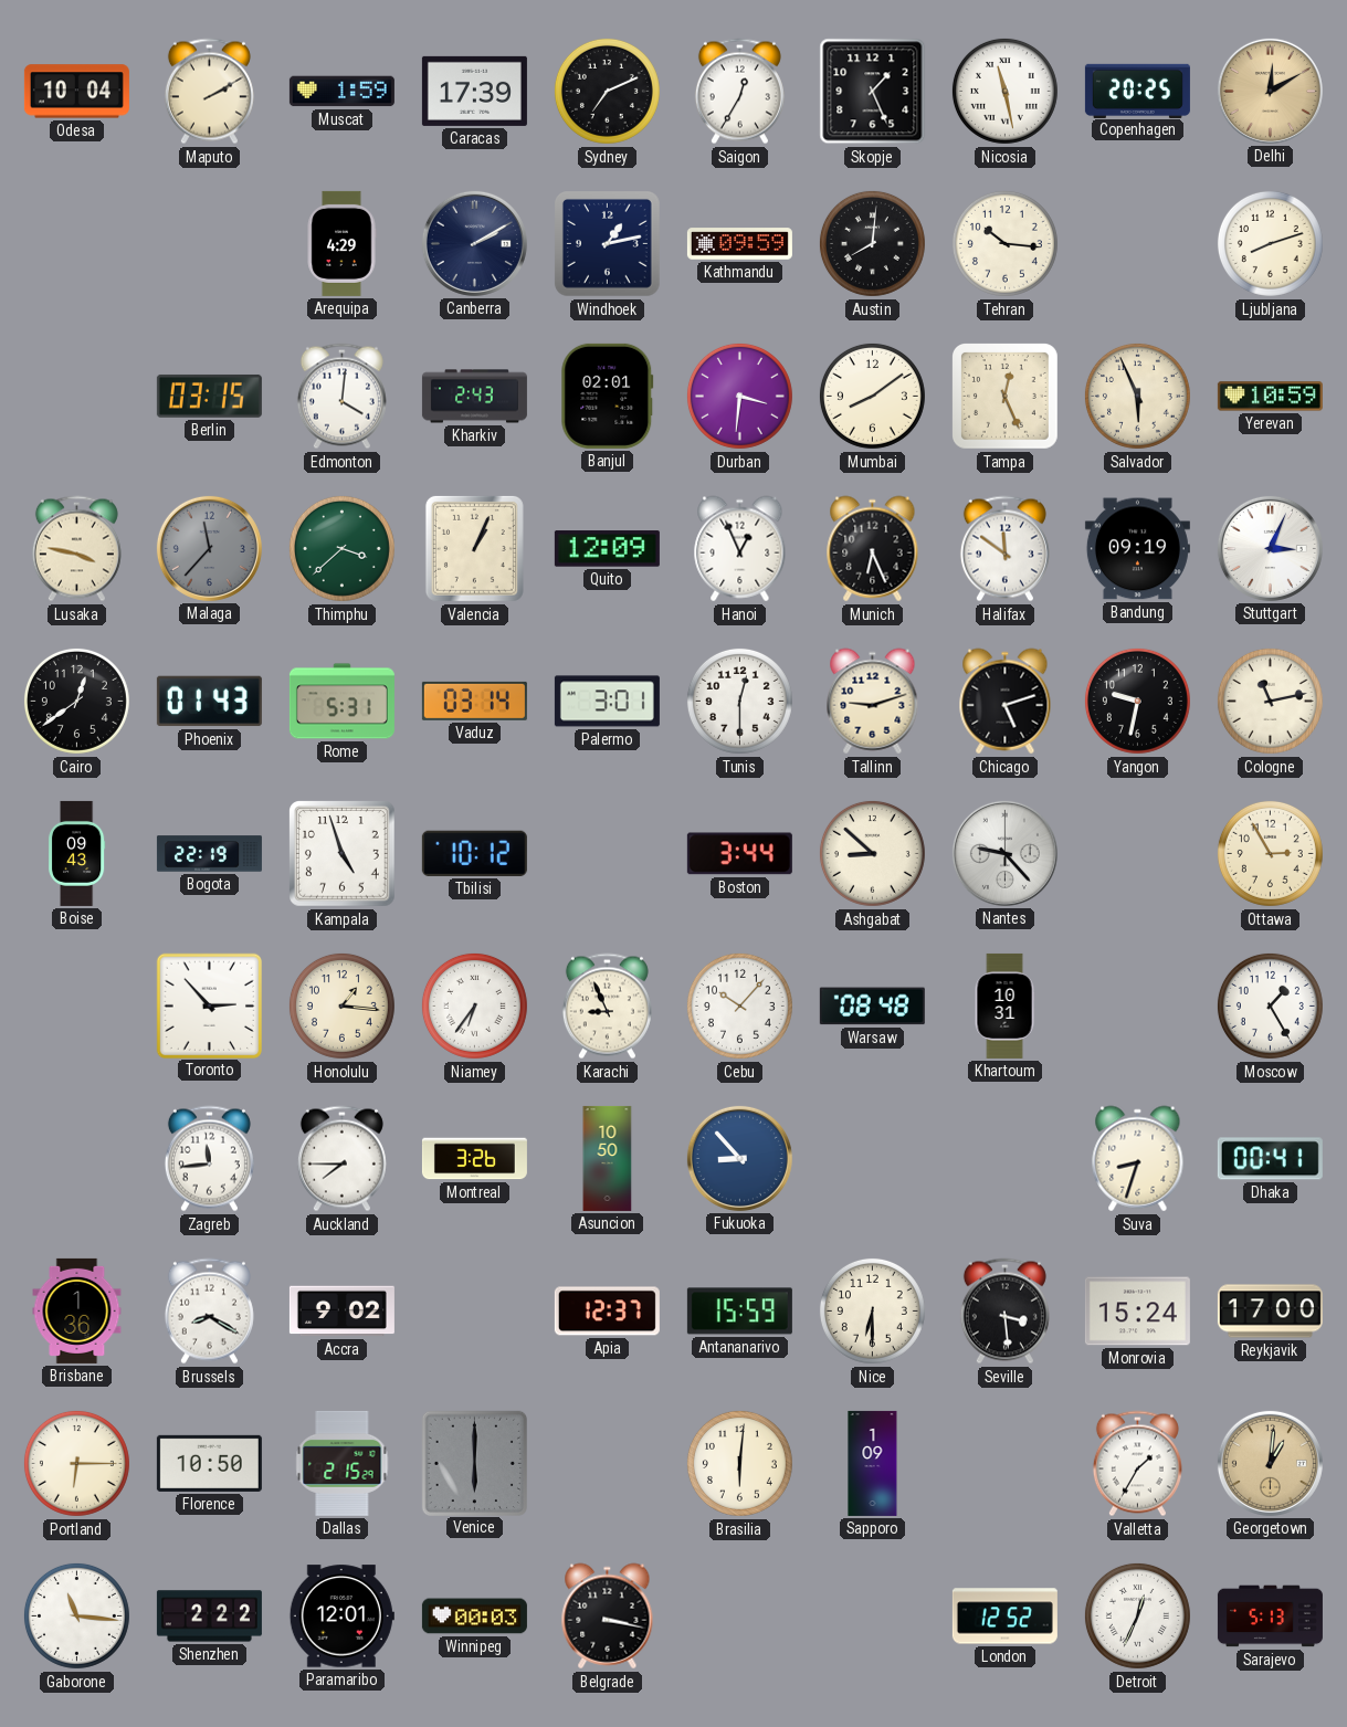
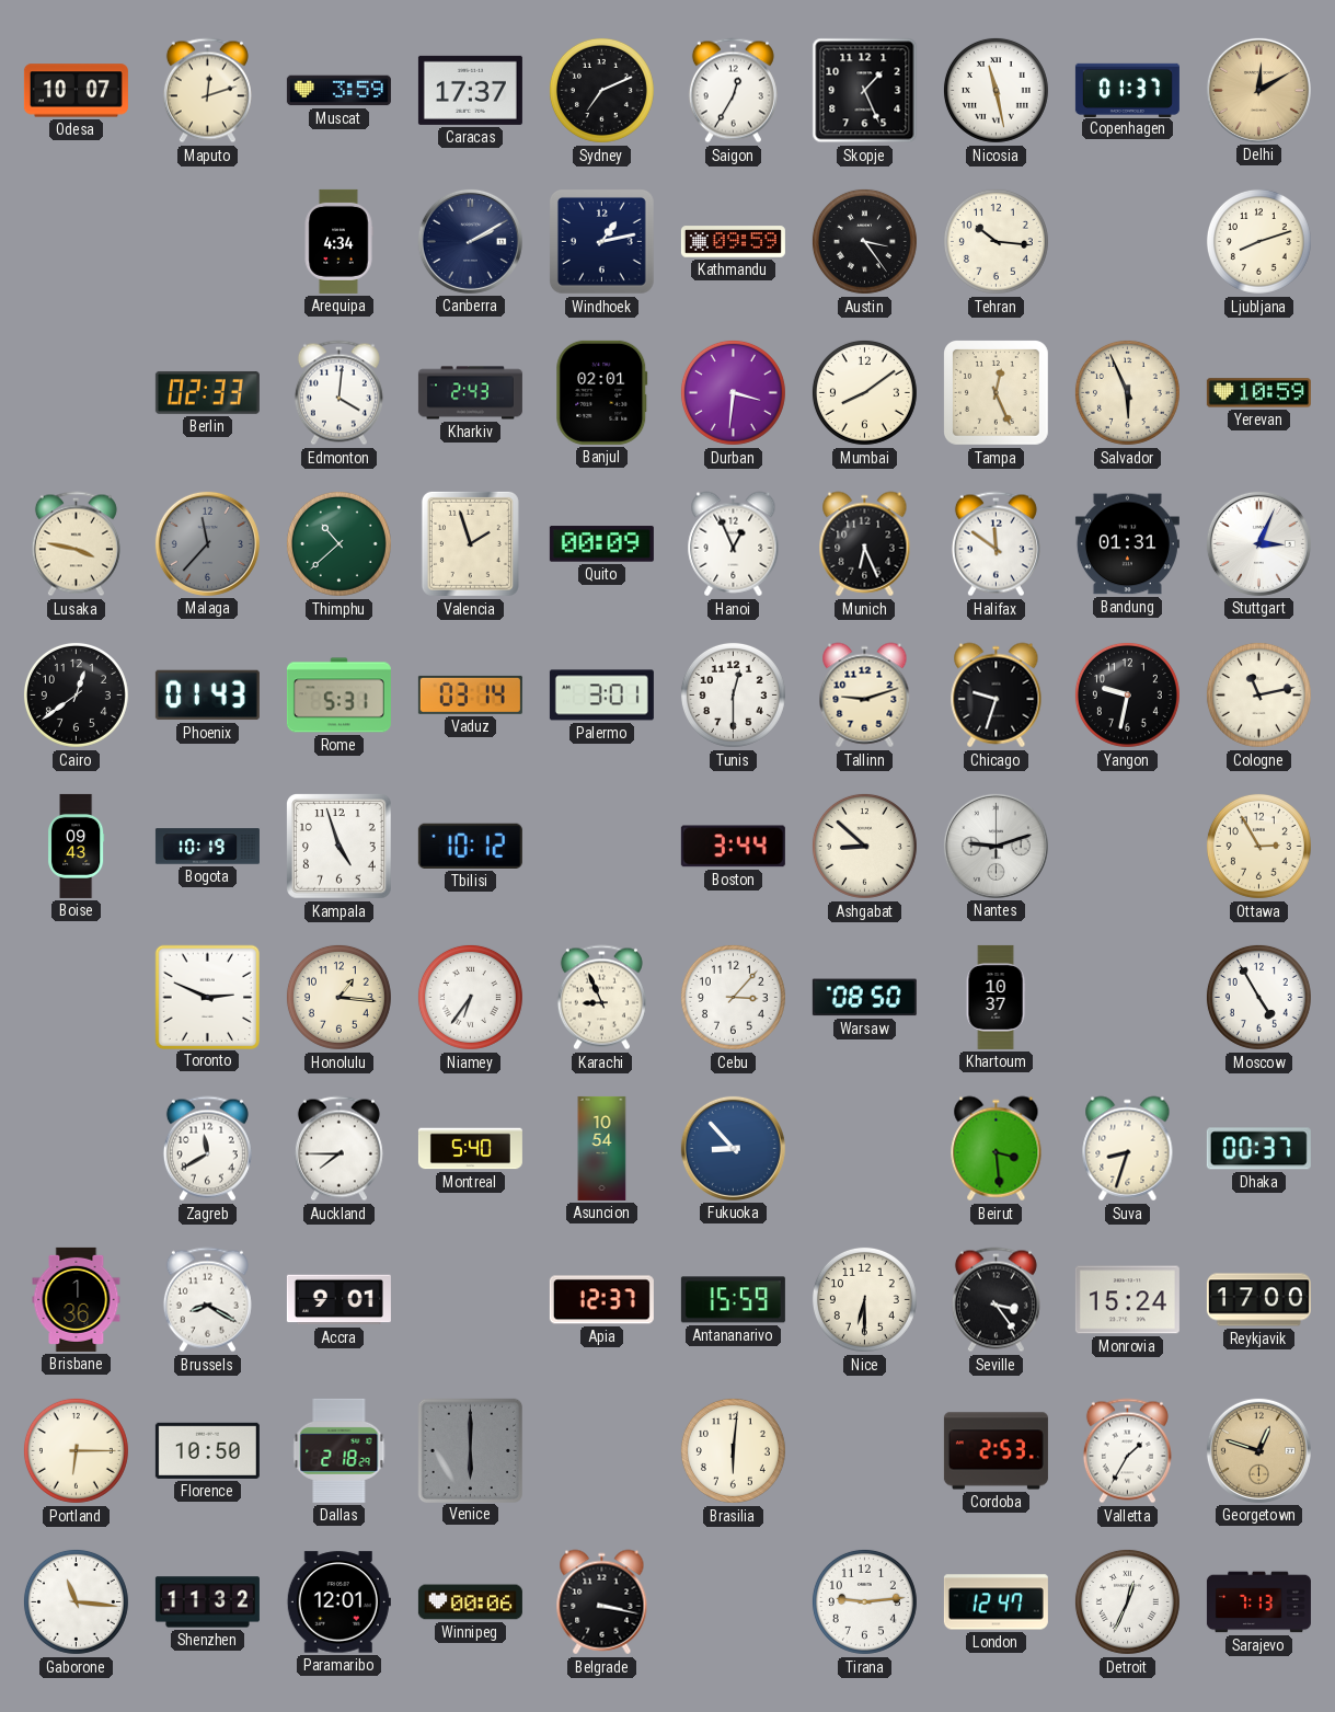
Odesa: 10:04 -> 10:07
Maputo: 2:10 -> 12:12
Muscat: 1:59 -> 3:59
Caracas: 17:39 -> 17:37
Copenhagen: 20:25 -> 01:37
Arequipa: 4:29 -> 4:34
Austin: 8:01 -> 3:24
Berlin: 03:15 -> 02:33
Thimphu: 3:38 -> 10:38
Valencia: 1:04 -> 1:57
Quito: 12:09 -> 00:09
Bandung: 09:19 -> 01:31
Chicago: 5:12 -> 9:33
Bogota: 22:19 -> 10:19
Nantes: 9:23 -> 9:12
Toronto: 2:53 -> 2:49
Cebu: 10:07 -> 3:07
Warsaw: 08:48 -> 08:50
Khartoum: 10:31 -> 10:37
Moscow: 1:25 -> 4:55
Zagreb: 11:44 -> 11:40
Montreal: 3:26 -> 5:40
Asuncion: 10:50 -> 10:54
Beirut: none -> 3:29
Dhaka: 00:41 -> 00:37
Accra: 9:02 -> 9:01
Seville: 3:29 -> 3:24
Dallas: 2:15 -> 2:18
Sapporo: 1:09 -> none
Cordoba: none -> 2:53
Georgetown: 1:01 -> 12:48
Shenzhen: 2:22 -> 11:32
Winnipeg: 00:03 -> 00:06
Tirana: none -> 9:14
London: 12:52 -> 12:47
Sarajevo: 5:13 -> 7:13
